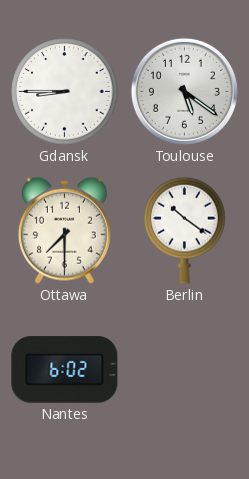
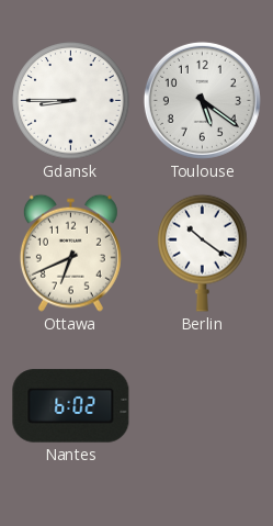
Ottawa: 7:30 -> 6:41
